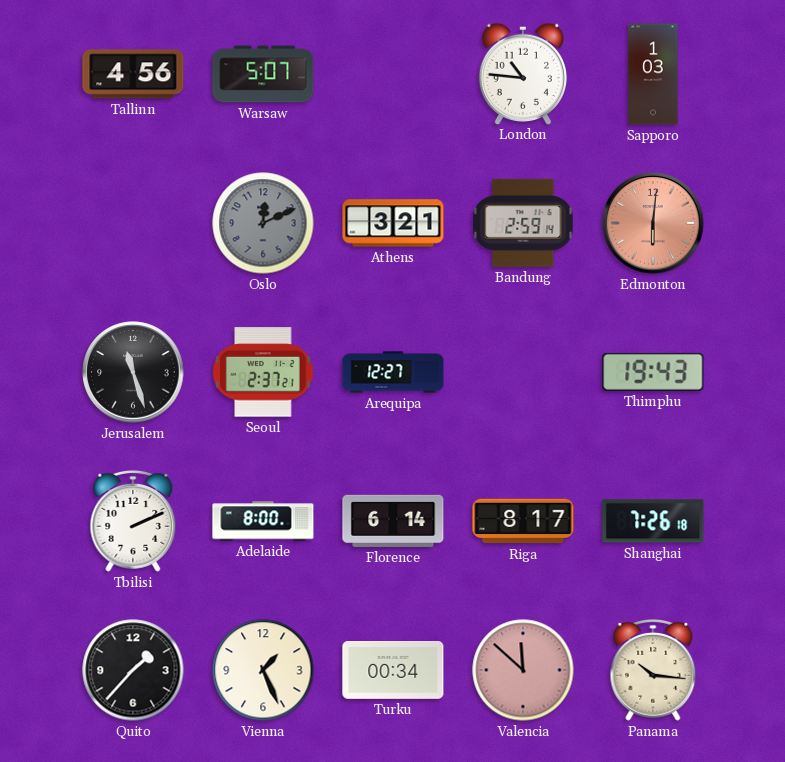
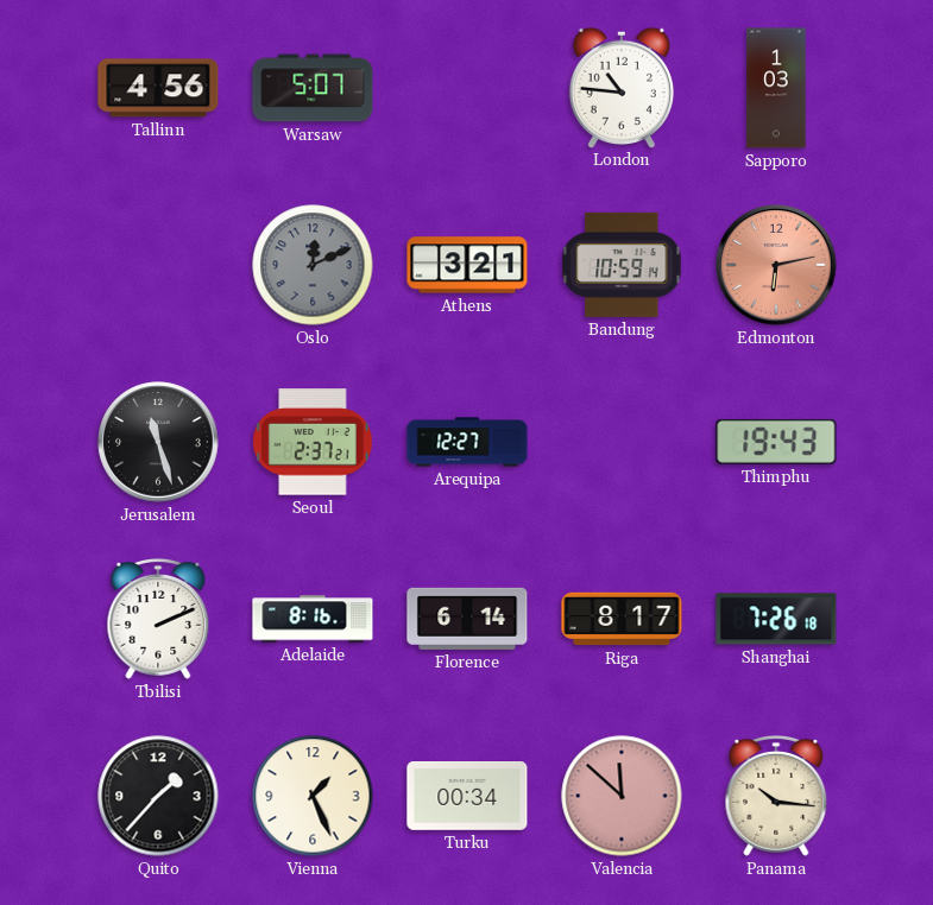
Bandung: 2:59 -> 10:59
Edmonton: 6:01 -> 6:13
Adelaide: 8:00 -> 8:16
